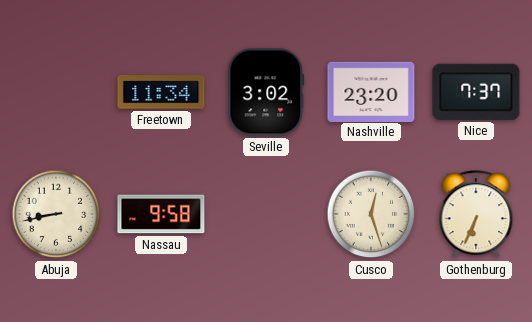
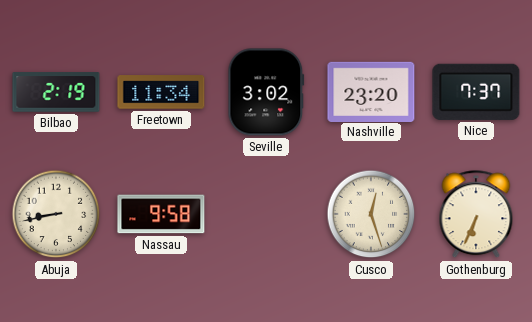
Bilbao: none -> 2:19
